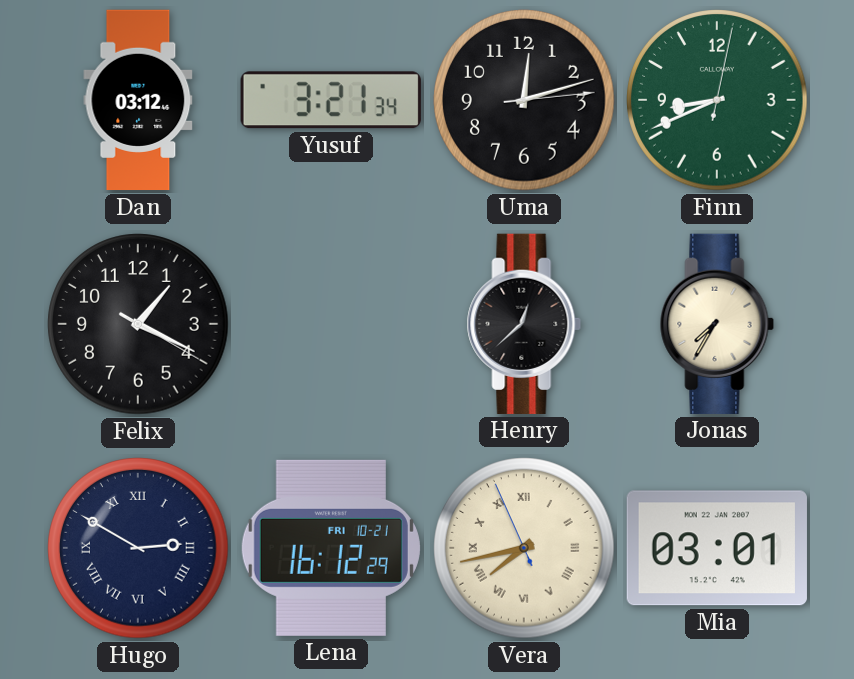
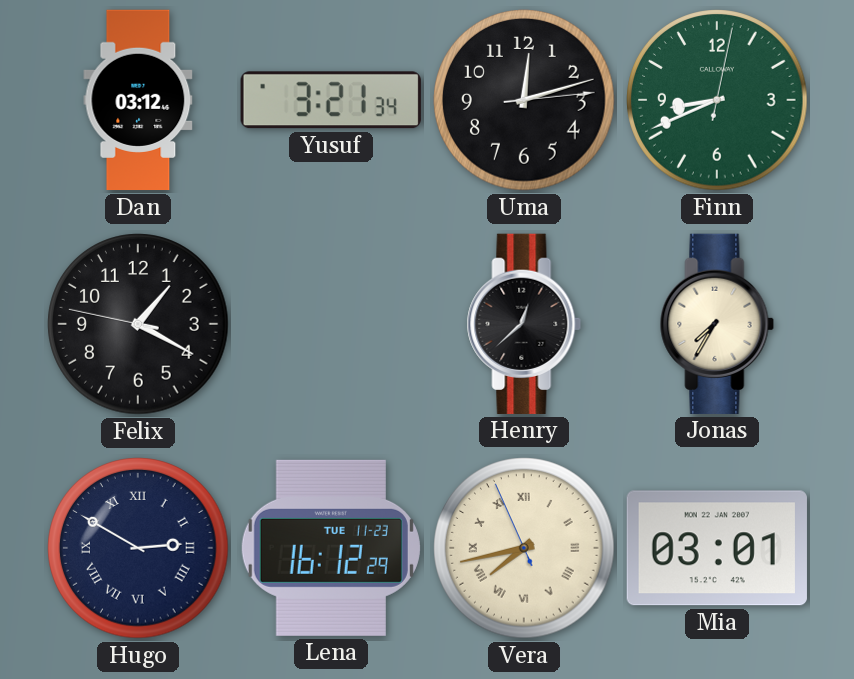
Felix: 1:19:20 -> 1:19:47
Lena date: FRI 10-21 -> TUE 11-23
